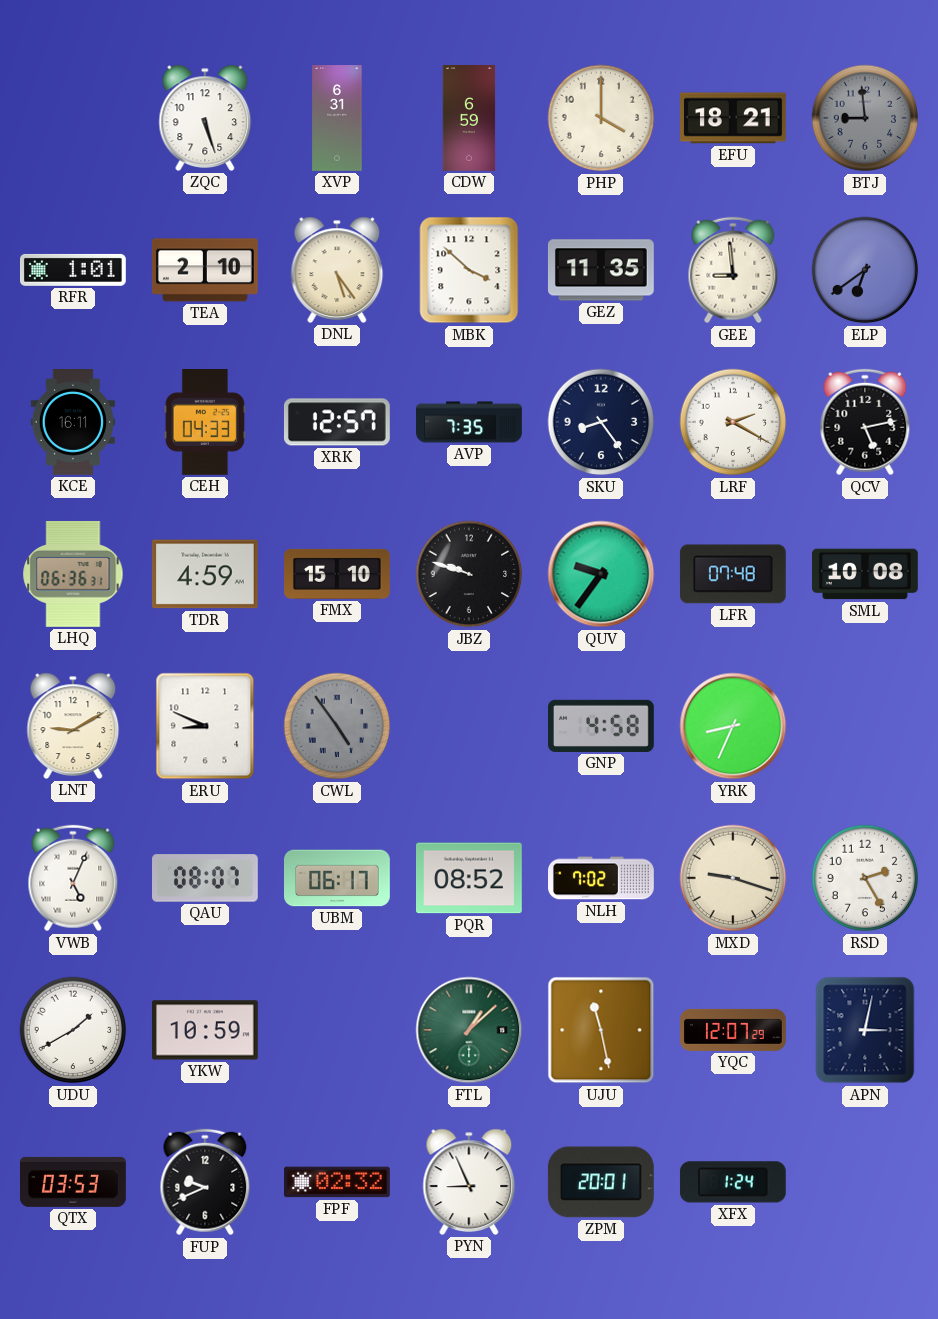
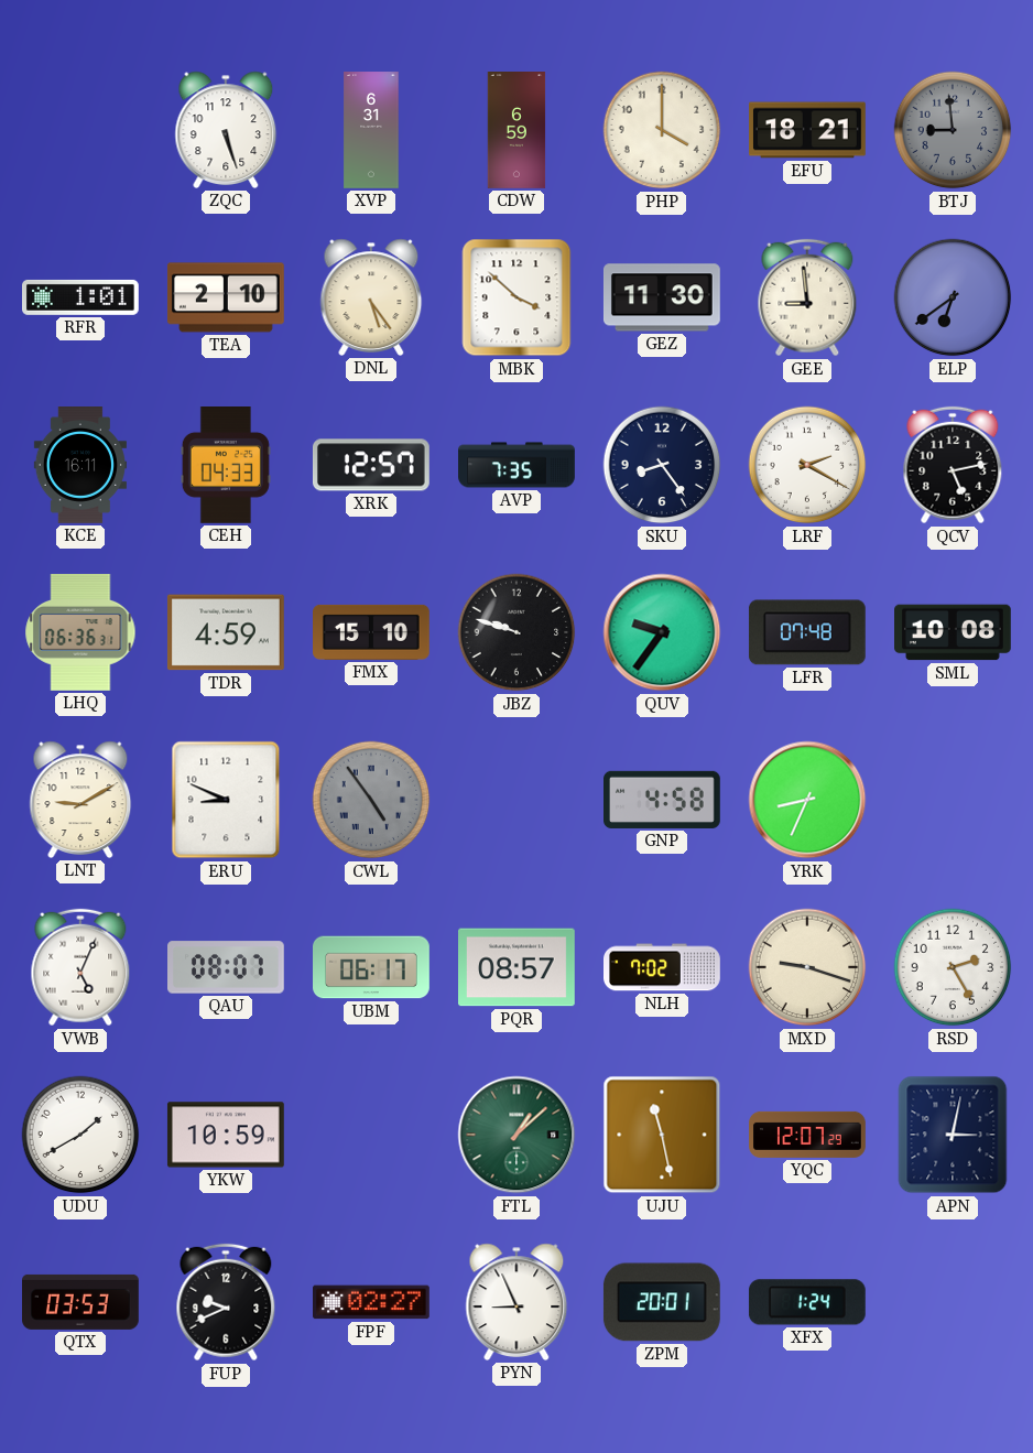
GEZ: 11:35 -> 11:30
PQR: 08:52 -> 08:57
FPF: 02:32 -> 02:27
